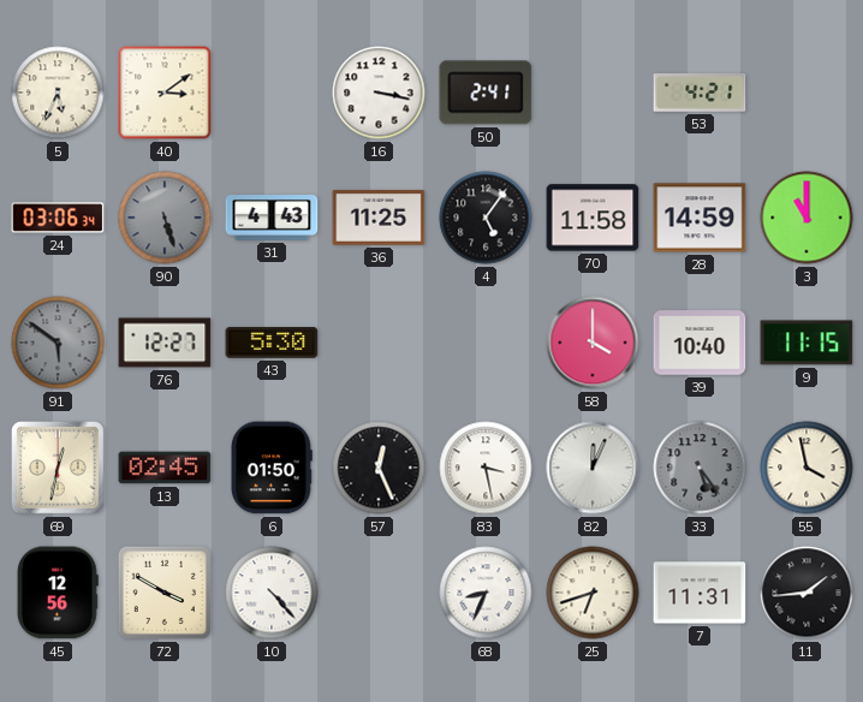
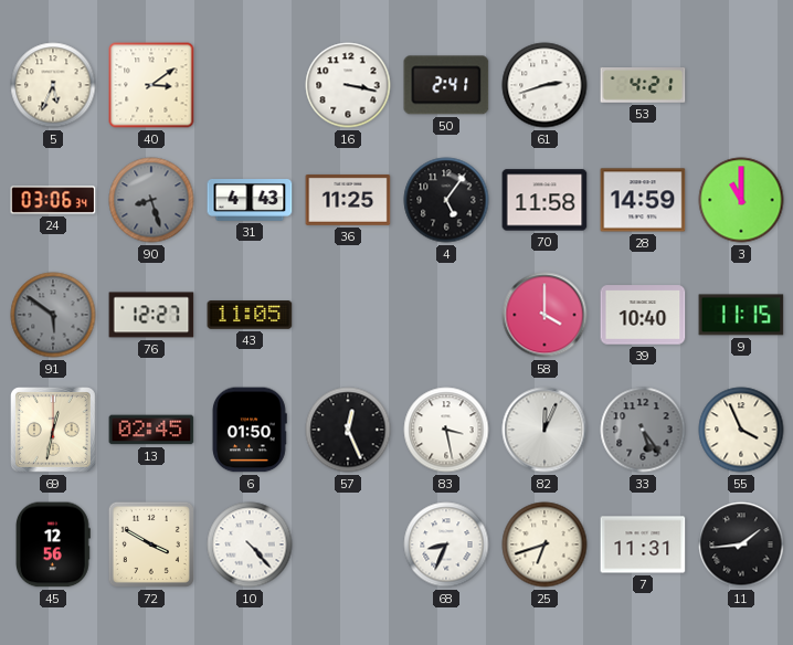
61: none -> 2:42
90: 5:27 -> 8:27
43: 5:30 -> 11:05
55: 3:58 -> 3:56
